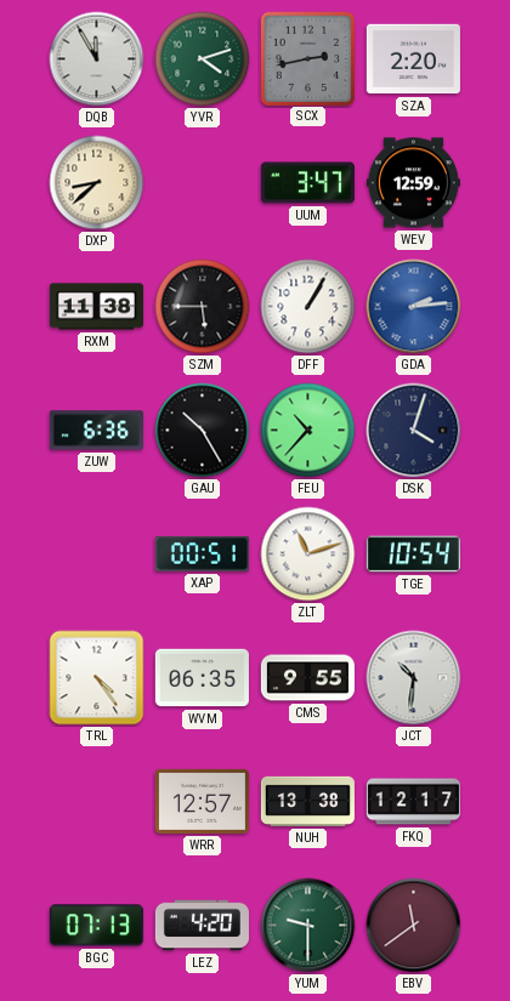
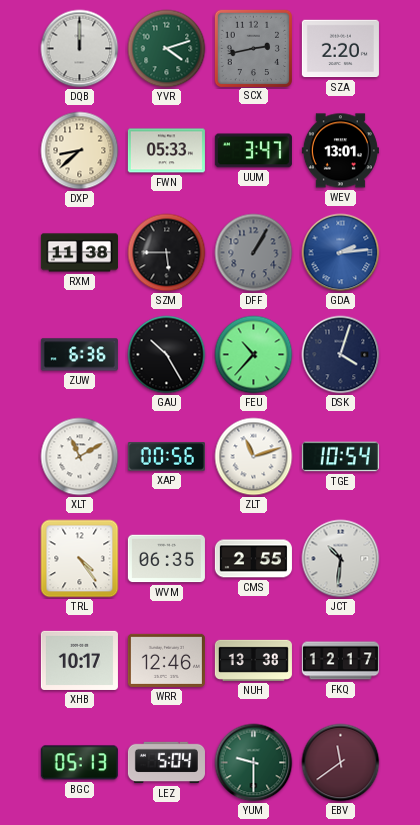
DQB: 11:55 -> 12:00
FWN: none -> 05:33
WEV: 12:59 -> 13:01
DFF dial: white -> grey
XLT: none -> 11:10
XAP: 00:51 -> 00:56
CMS: 9:55 -> 2:55
XHB: none -> 10:17
WRR: 12:57 -> 12:46
BGC: 07:13 -> 05:13
LEZ: 4:20 -> 5:04
